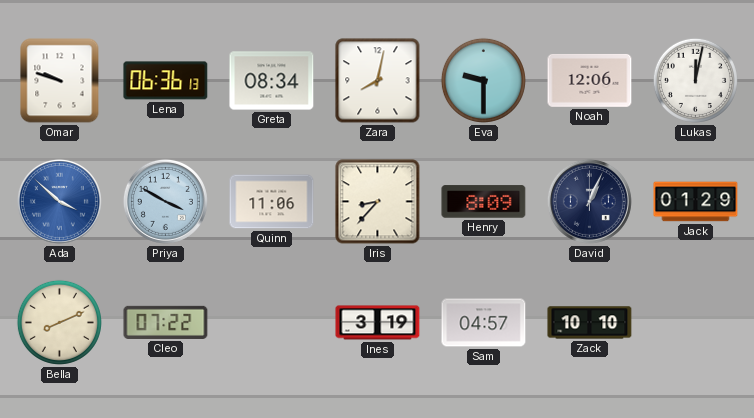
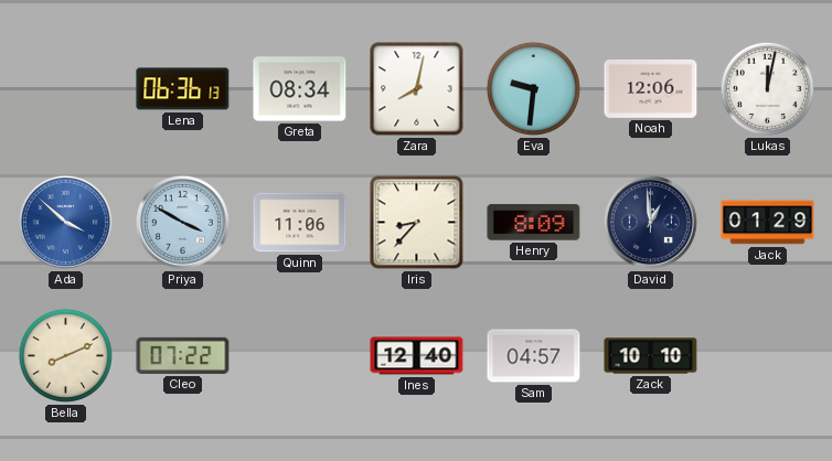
Omar: 9:48 -> none
Eva: 9:30 -> 9:31
David: 1:04 -> 12:59
Ines: 3:19 -> 12:40
